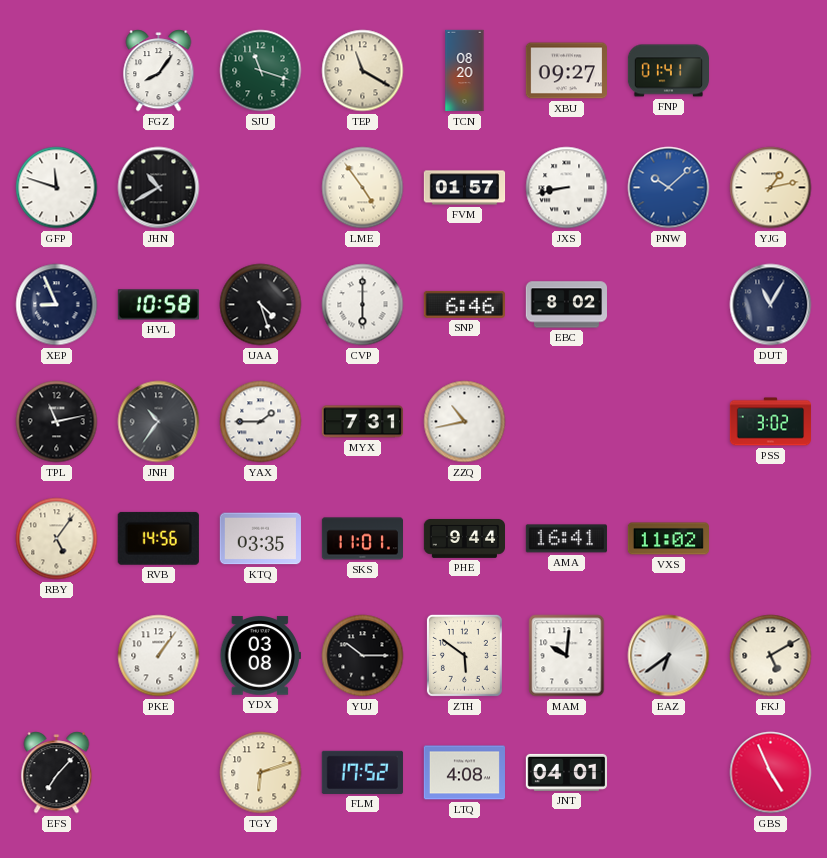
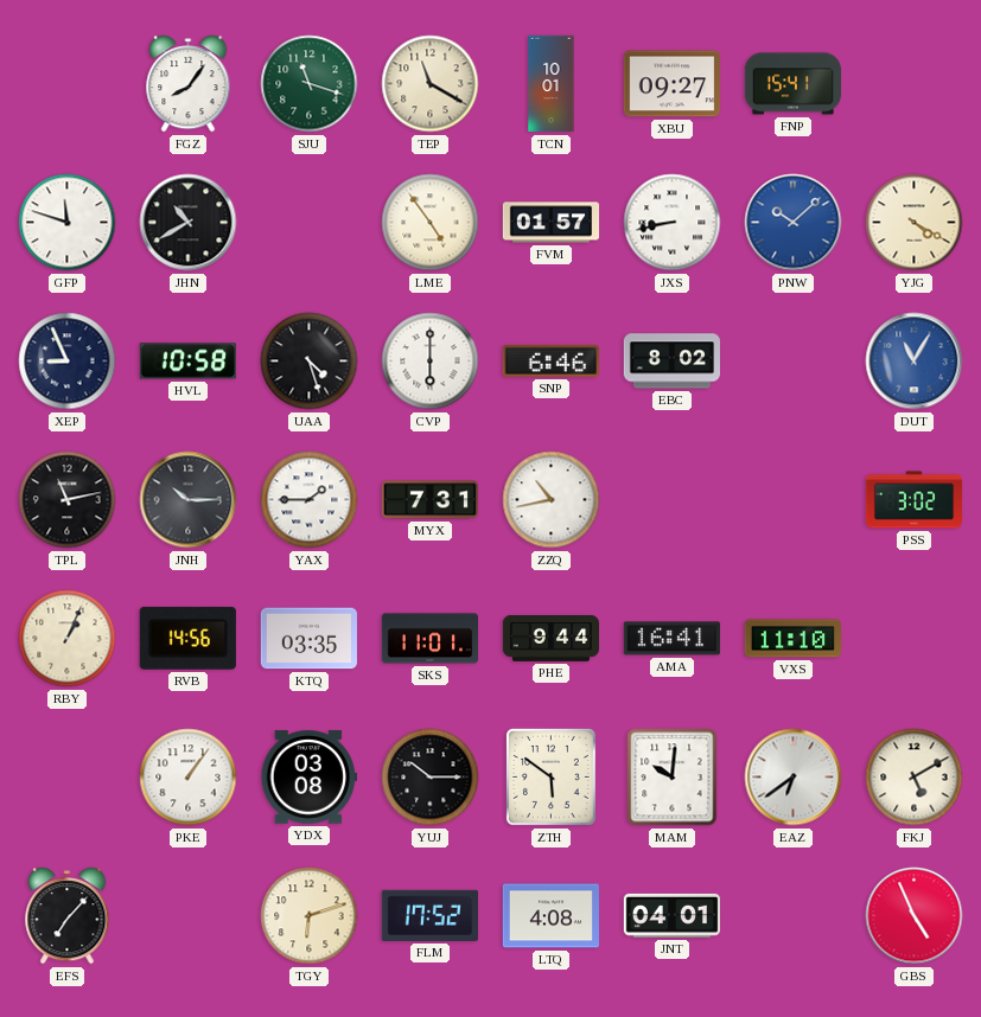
TCN: 08:20 -> 10:01
FNP: 01:41 -> 15:41
YJG: 1:13 -> 4:20
DUT dial: navy -> blue
JNH: 10:36 -> 10:15
RBY: 5:06 -> 1:04
VXS: 11:02 -> 11:10
